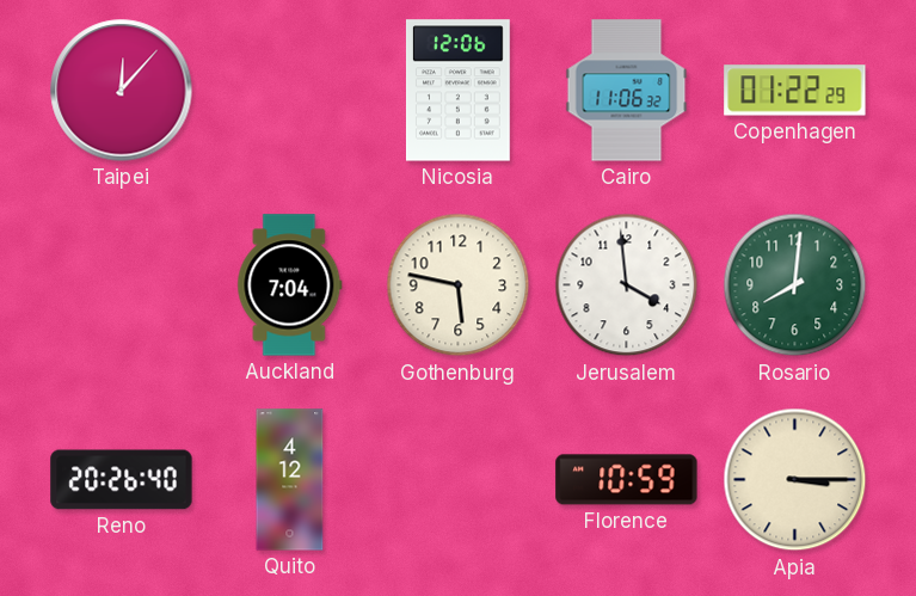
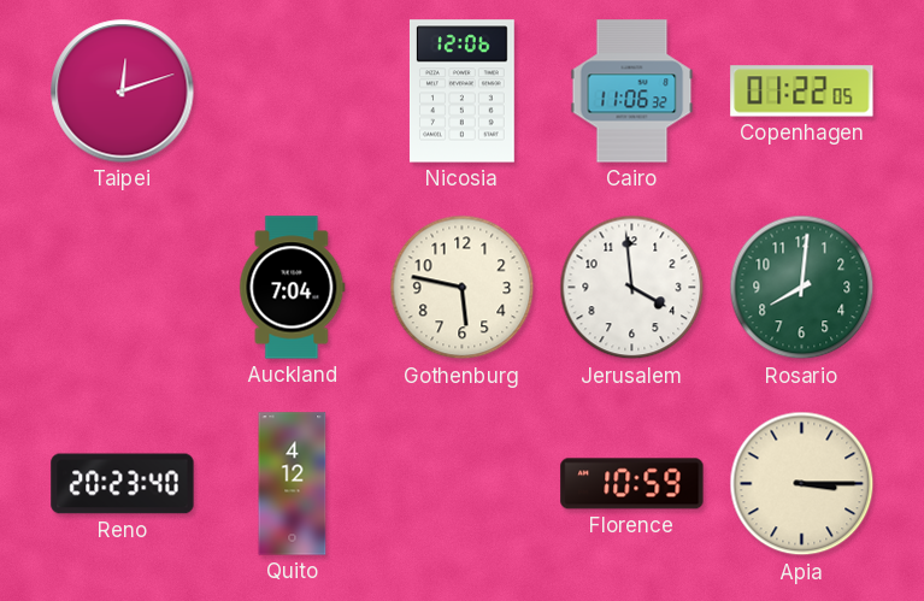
Taipei: 12:07 -> 12:12
Copenhagen: 01:22:29 -> 01:22:05
Reno: 20:26 -> 20:23
